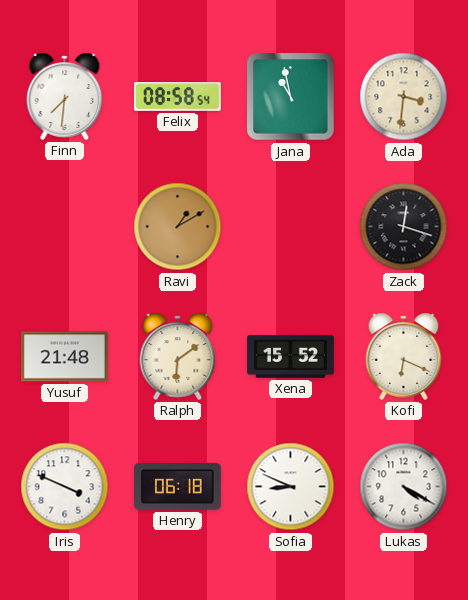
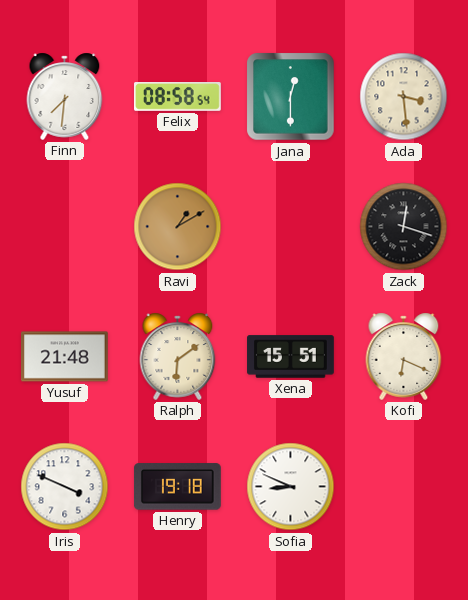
Jana: 10:58 -> 12:30
Ada: 3:31 -> 3:29
Xena: 15:52 -> 15:51
Henry: 06:18 -> 19:18
Lukas: 4:20 -> none
